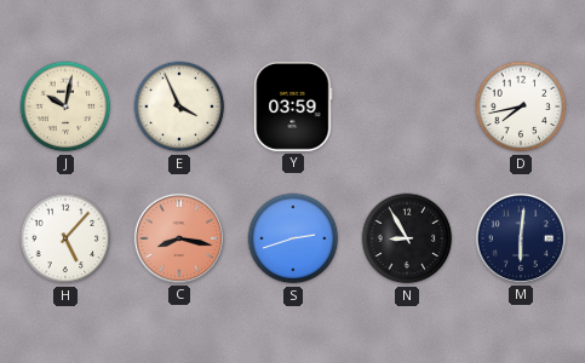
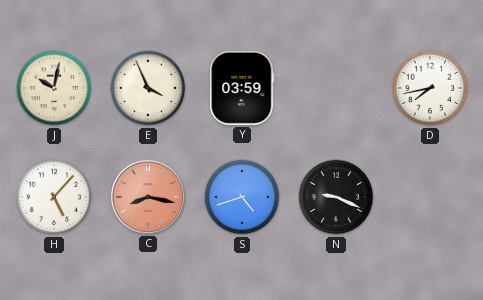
S: 2:42 -> 4:42
N: 8:55 -> 9:19
M: 6:01 -> none
